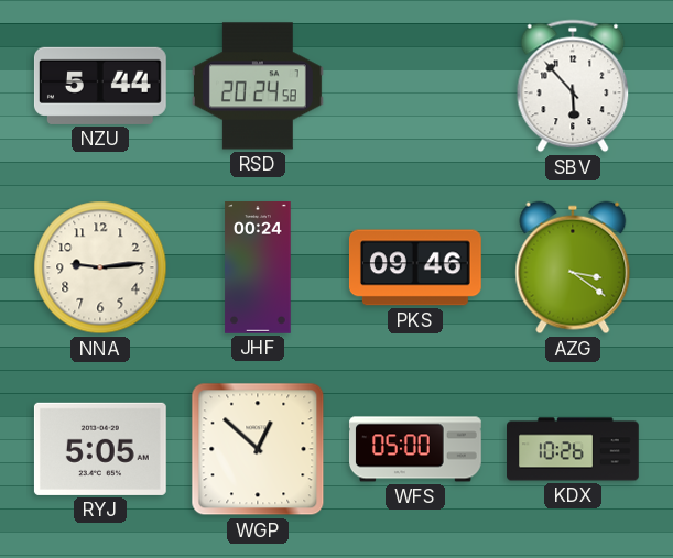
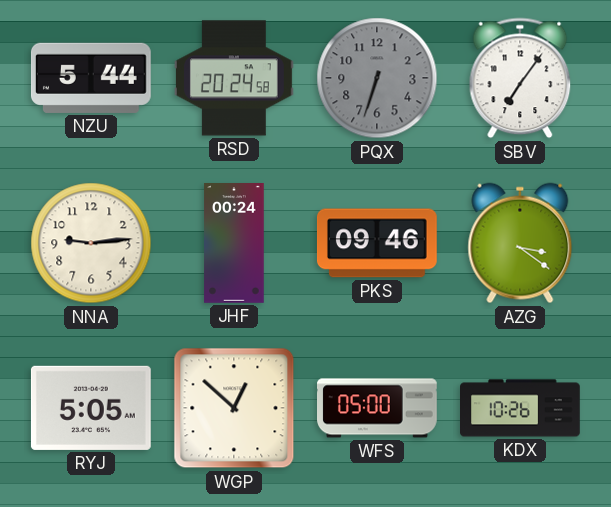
PQX: none -> 6:33
SBV: 5:53 -> 7:06
